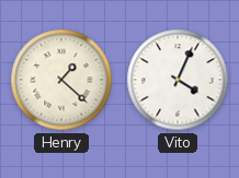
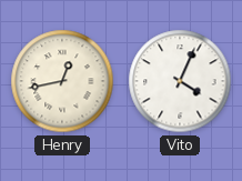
Henry: 1:22 -> 12:43
